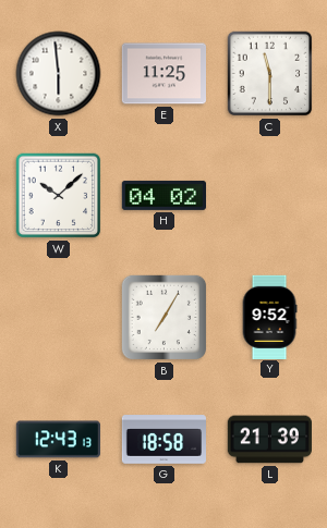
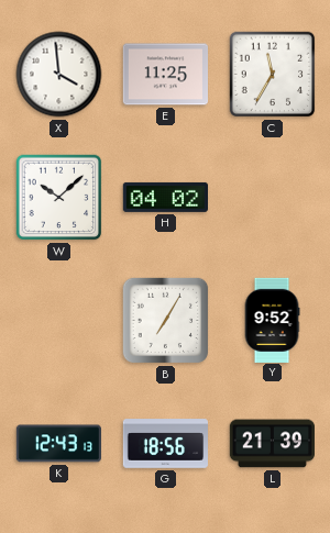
X: 5:59 -> 3:59
C: 11:30 -> 11:35
G: 18:58 -> 18:56
